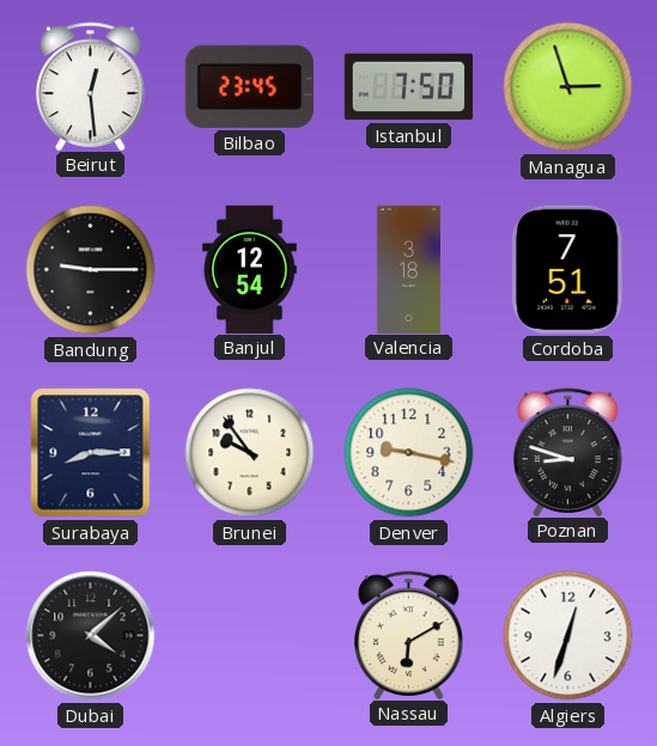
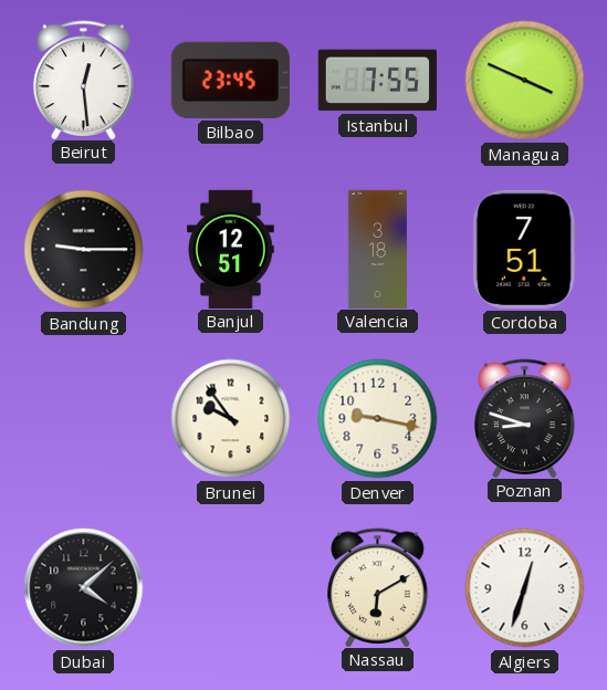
Istanbul: 7:50 -> 7:55
Managua: 2:57 -> 3:49
Banjul: 12:54 -> 12:51
Surabaya: 8:15 -> none
